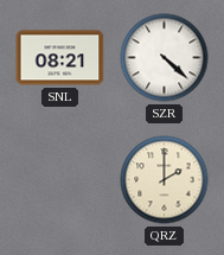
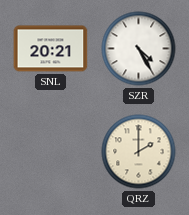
SNL: 08:21 -> 20:21
SZR: 4:22 -> 4:25
